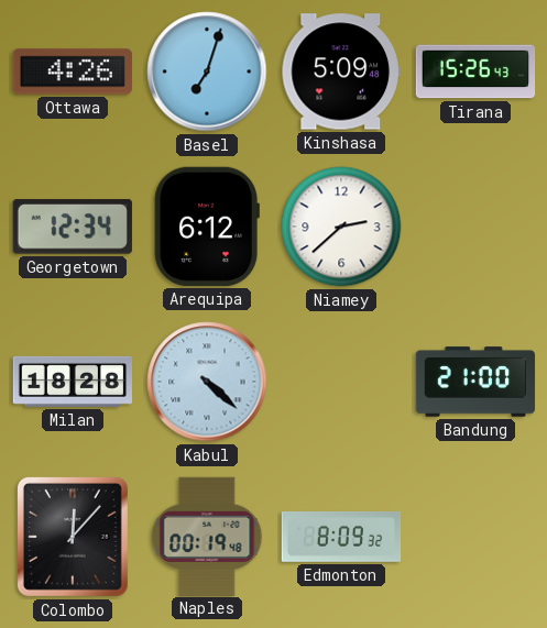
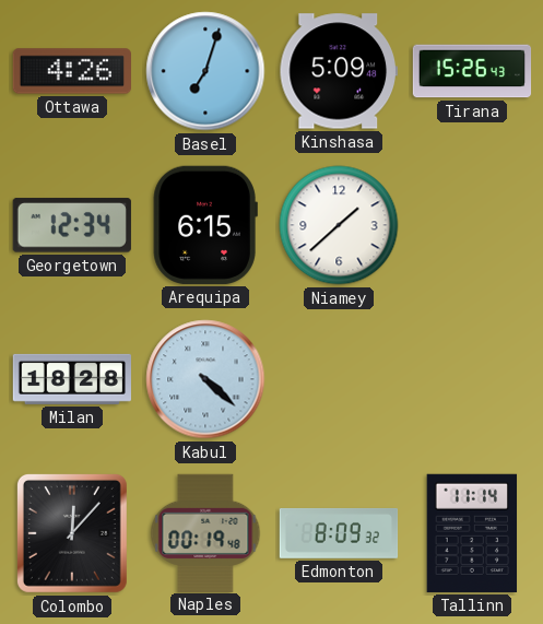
Arequipa: 6:12 -> 6:15
Niamey: 2:38 -> 1:38
Bandung: 21:00 -> none
Tallinn: none -> 11:14
